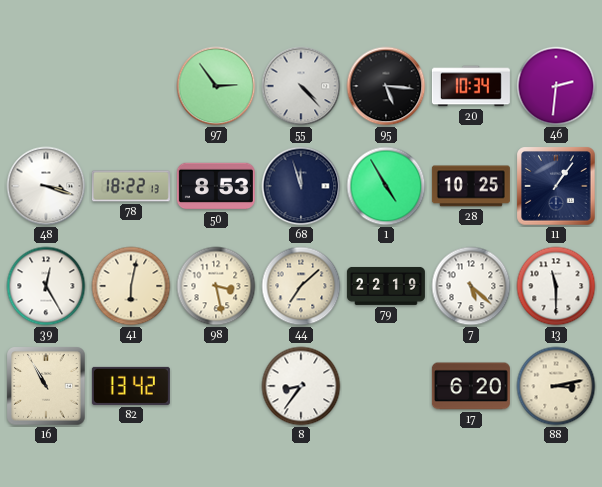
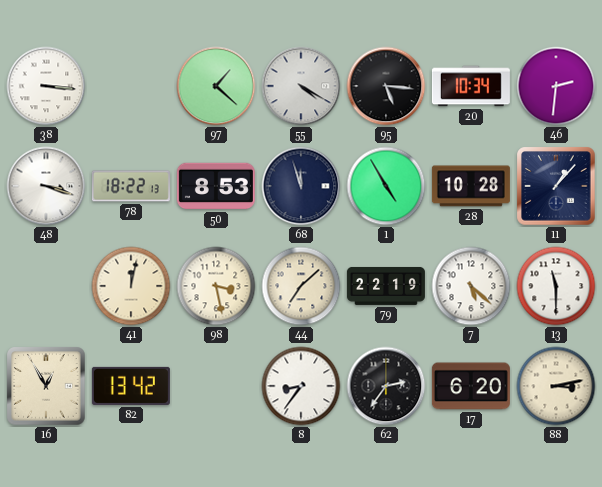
38: none -> 3:16
97: 2:54 -> 1:22
55: 4:23 -> 4:20
28: 10:25 -> 10:28
11: 1:06 -> 1:07
39: 12:25 -> none
41: 6:02 -> 12:02
16: 10:55 -> 12:55
62: none -> 2:36
